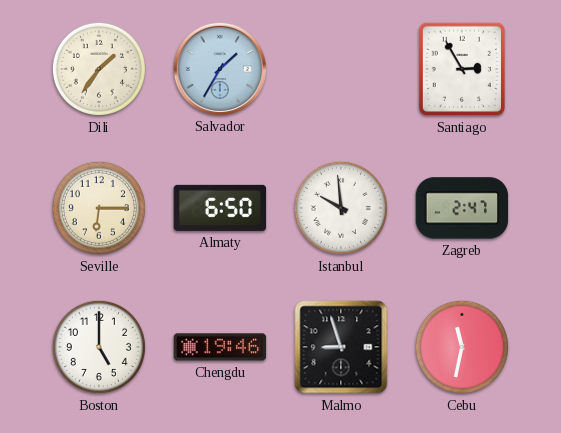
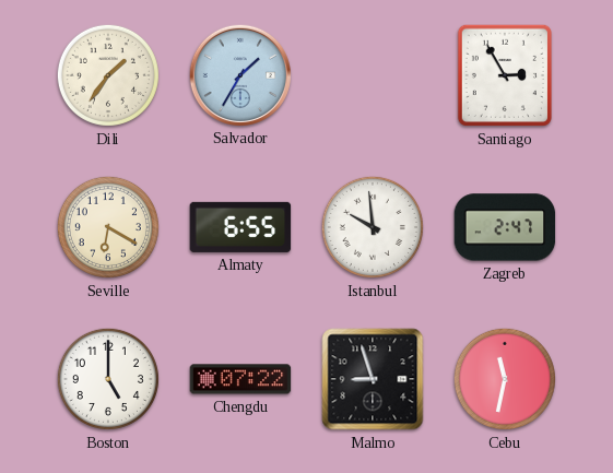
Seville: 6:15 -> 6:20
Almaty: 6:50 -> 6:55
Chengdu: 19:46 -> 07:22
